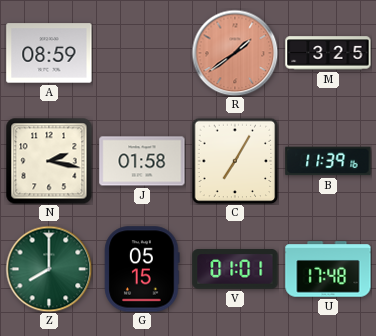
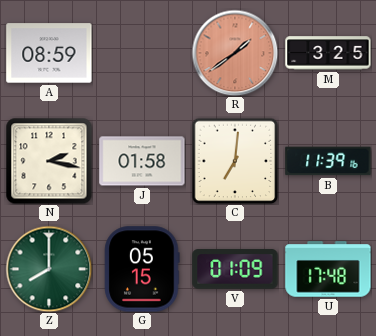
C: 7:05 -> 7:01
V: 01:01 -> 01:09
